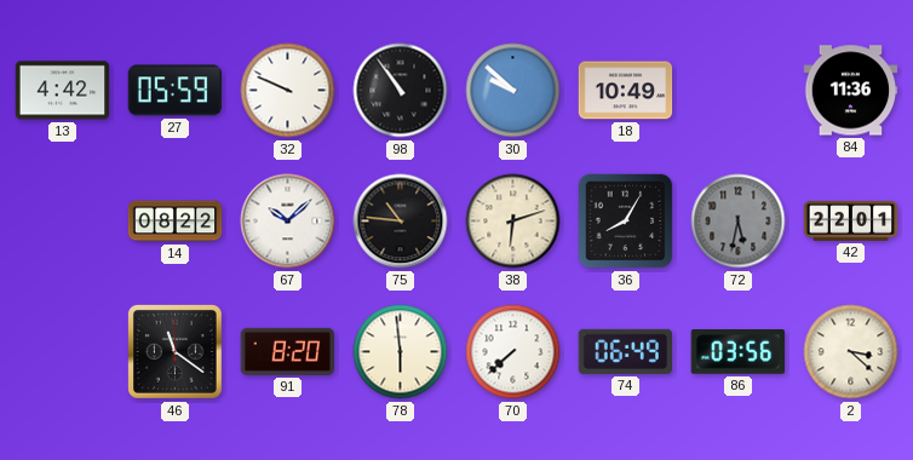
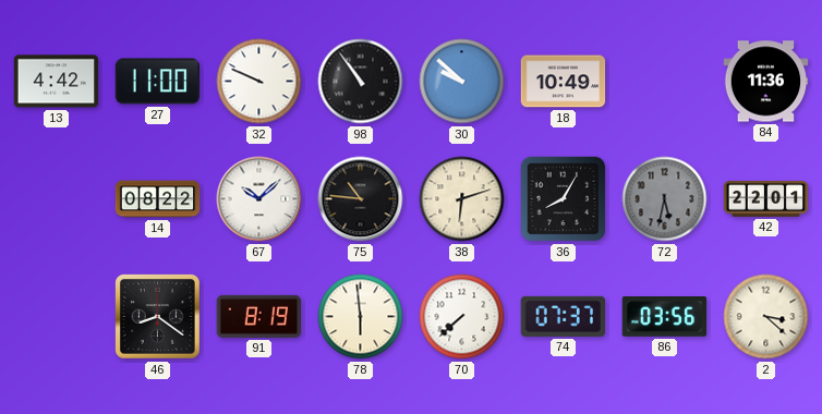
27: 05:59 -> 11:00
46: 11:21 -> 8:21
91: 8:20 -> 8:19
74: 06:49 -> 07:37
